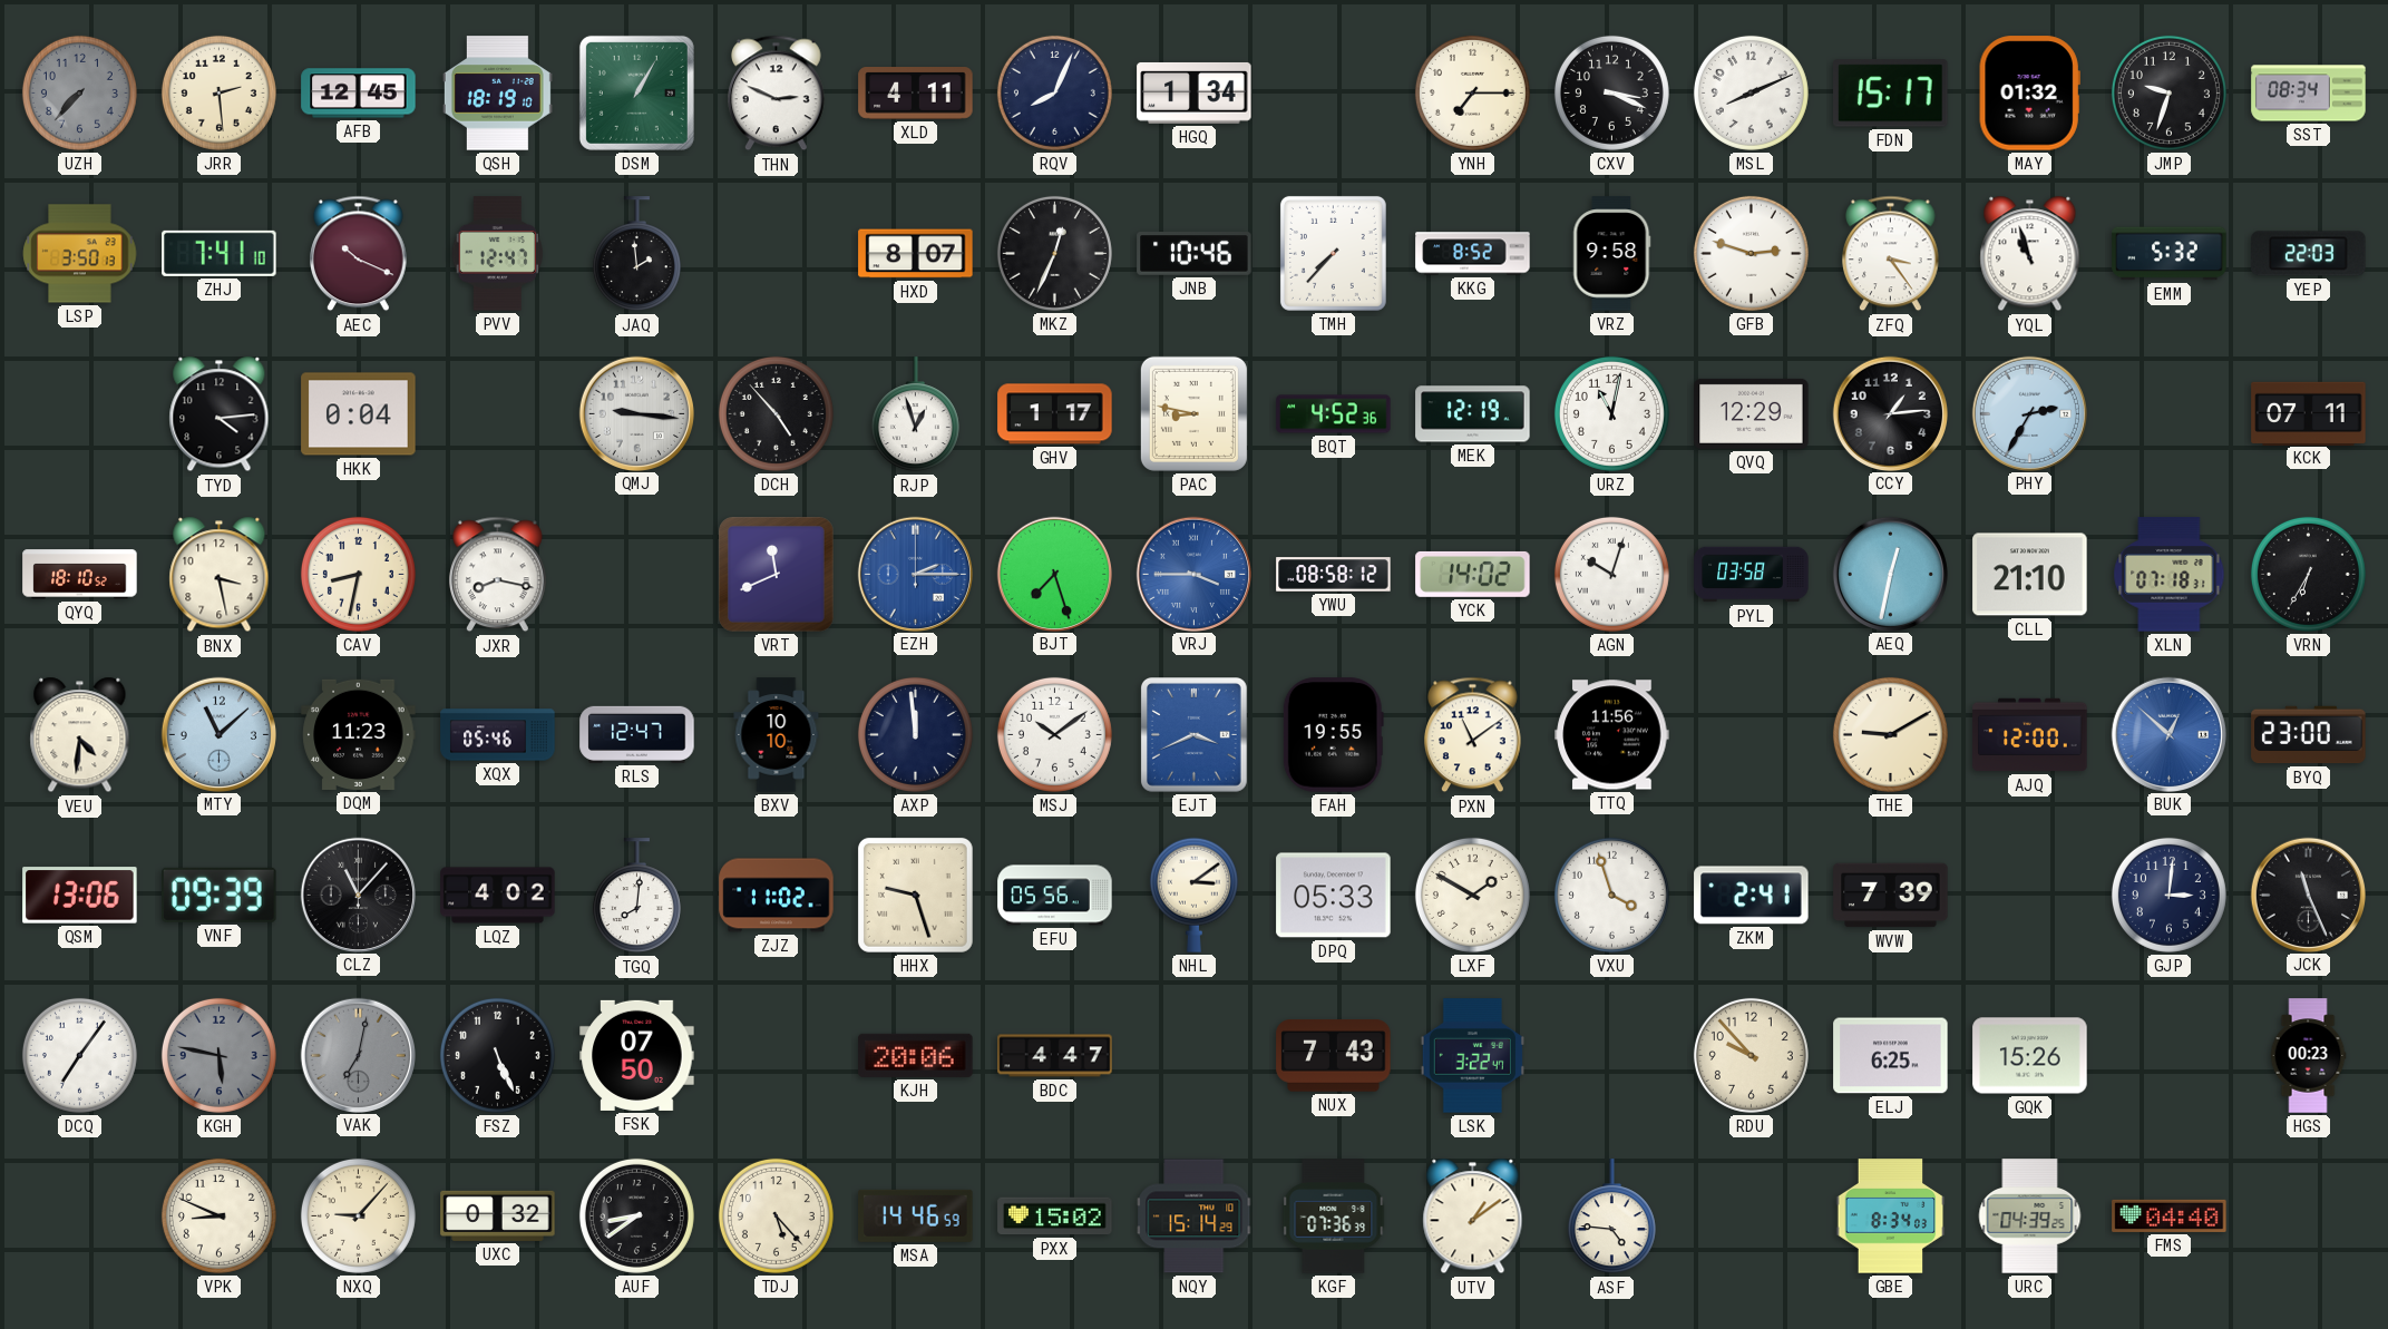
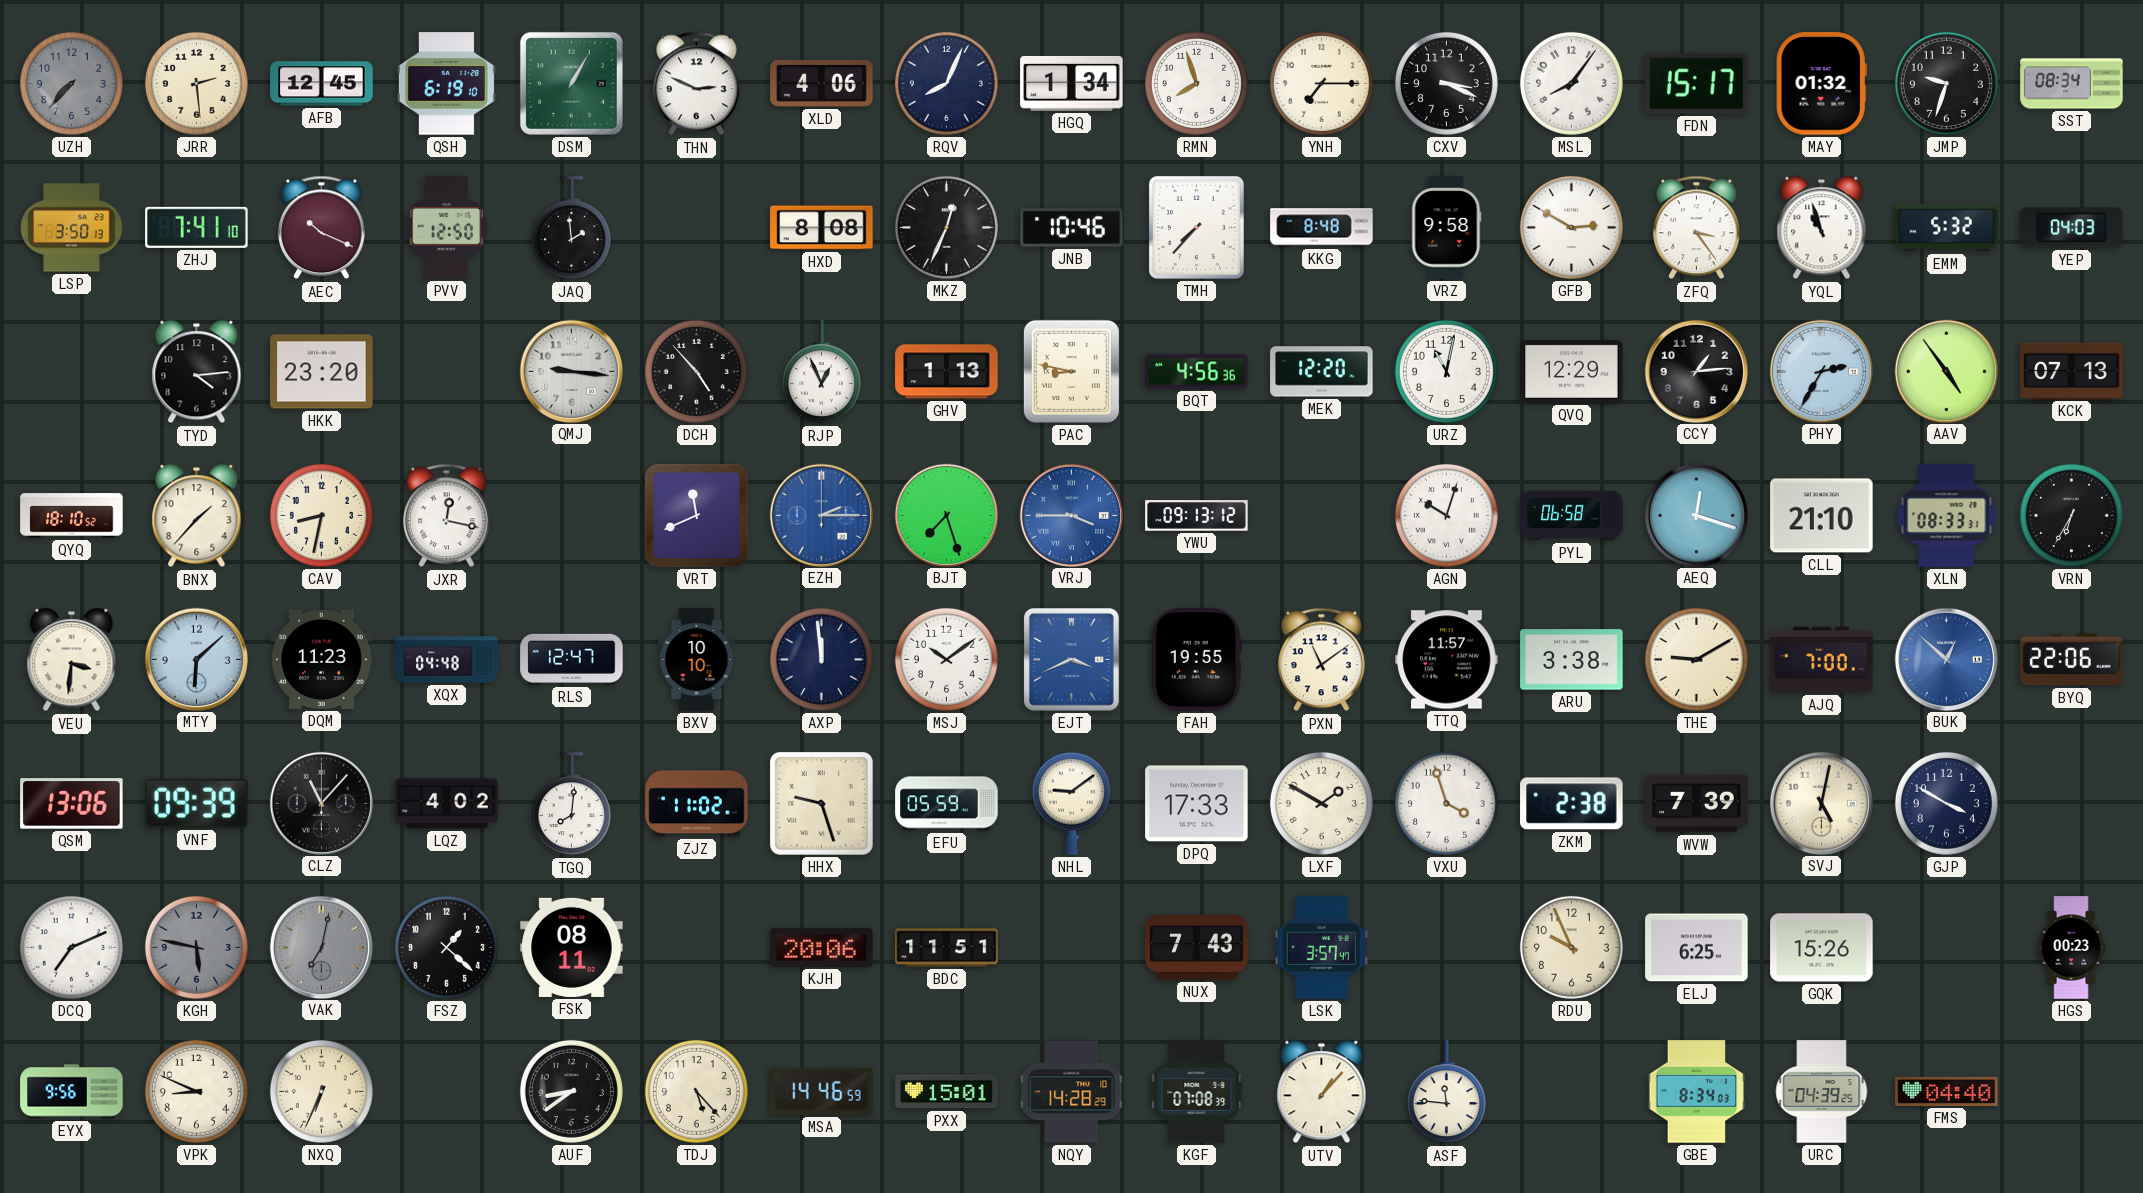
QSH: 18:19 -> 6:19
XLD: 4:11 -> 4:06
RMN: none -> 7:57
MSL: 8:11 -> 8:06
PVV: 12:47 -> 12:50
HXD: 8:07 -> 8:08
KKG: 8:52 -> 8:48
GFB: 2:48 -> 2:50
YEP: 22:03 -> 04:03
HKK: 0:04 -> 23:20
RJP: 12:57 -> 12:56
GHV: 1:17 -> 1:13
BQT: 4:52 -> 4:56
MEK: 12:19 -> 12:20
AAV: none -> 4:54
KCK: 07:11 -> 07:13
BNX: 3:28 -> 1:37
JXR: 8:17 -> 12:17
YWU: 08:58 -> 09:13
YCK: 14:02 -> none
PYL: 03:58 -> 06:58
AEQ: 12:32 -> 12:18
XLN: 07:18 -> 08:33
VEU: 4:31 -> 3:31
MTY: 11:08 -> 6:08
XQX: 05:46 -> 04:48
TTQ: 11:56 -> 11:57
ARU: none -> 3:38
AJQ: 12:00 -> 7:00
BYQ: 23:00 -> 22:06
EFU: 05:56 -> 05:59
NHL: 3:09 -> 9:09
DPQ: 05:33 -> 17:33
ZKM: 2:41 -> 2:38
SVJ: none -> 5:02
GJP: 3:01 -> 3:50
JCK: 11:26 -> none
DCQ: 7:06 -> 7:11
FSZ: 5:26 -> 1:22
FSK: 07:50 -> 08:11
BDC: 4:47 -> 11:51
LSK: 3:22 -> 3:57
RDU: 9:53 -> 9:56
EYX: none -> 9:56
NXQ: 9:07 -> 6:34
UXC: 0:32 -> none
PXX: 15:02 -> 15:01
NQY: 15:14 -> 14:28
KGF: 07:36 -> 07:08
UTV: 1:09 -> 1:07
ASF: 4:46 -> 11:46
